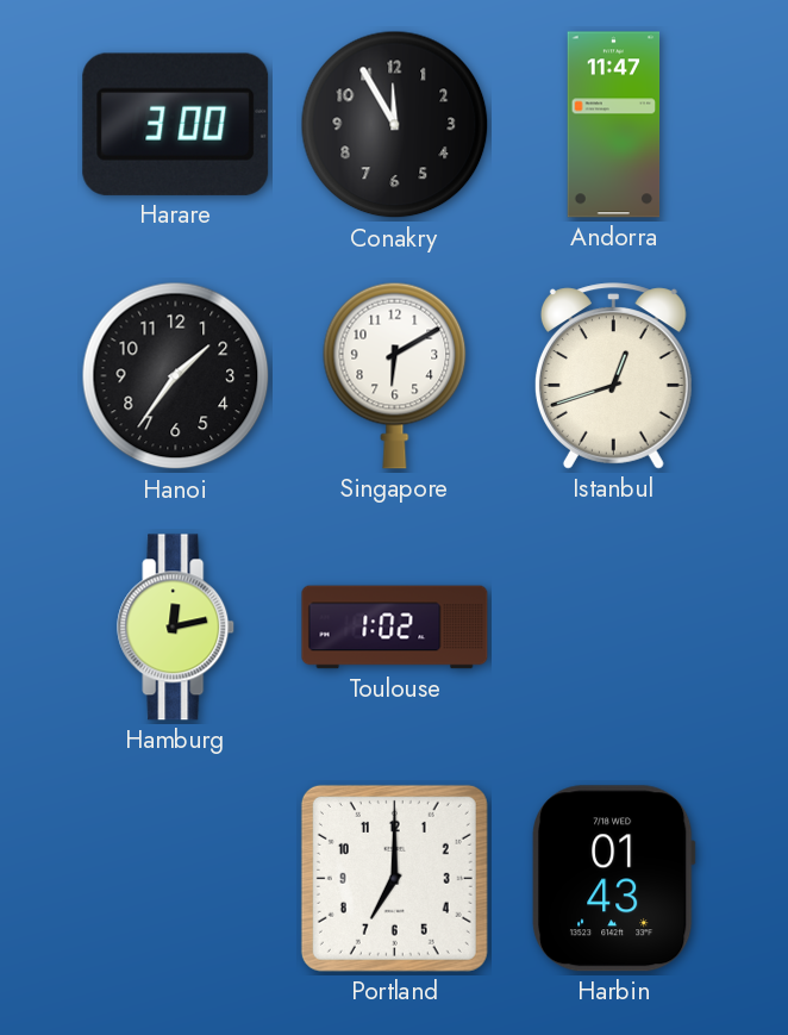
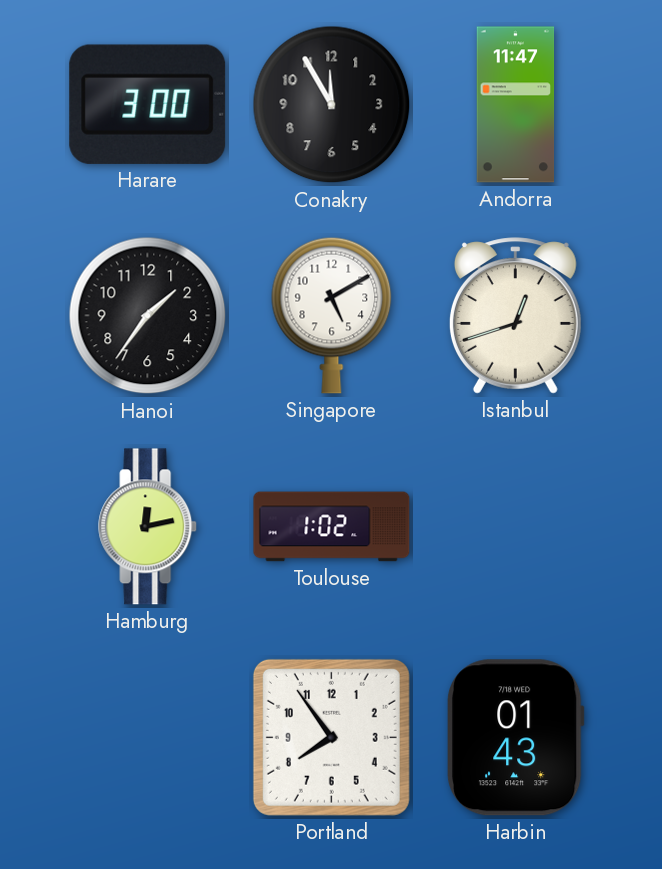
Singapore: 6:10 -> 5:10
Portland: 7:00 -> 7:54
